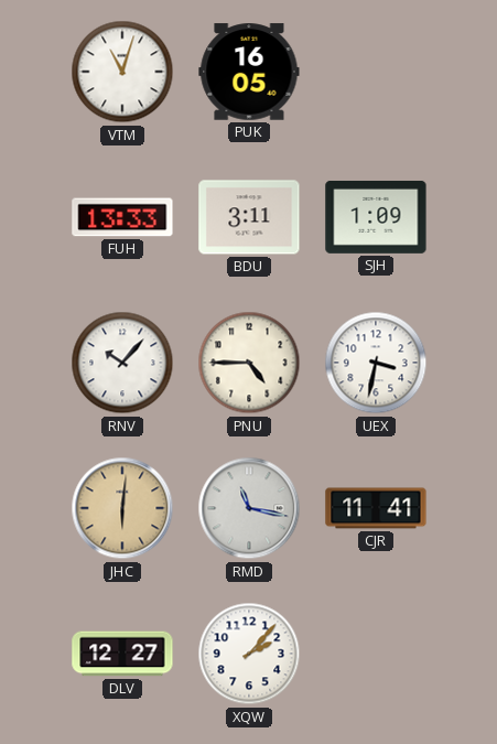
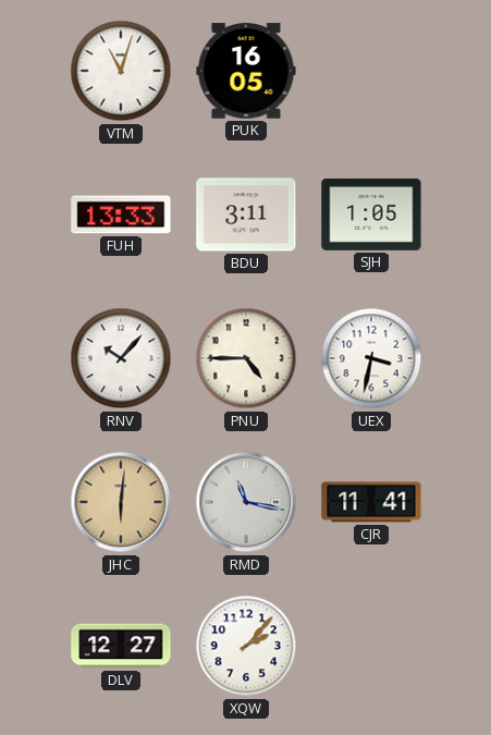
SJH: 1:09 -> 1:05
